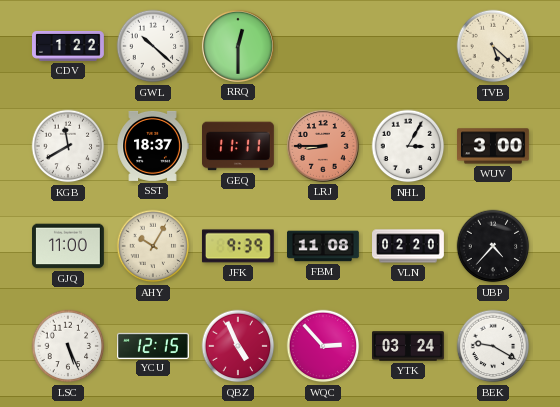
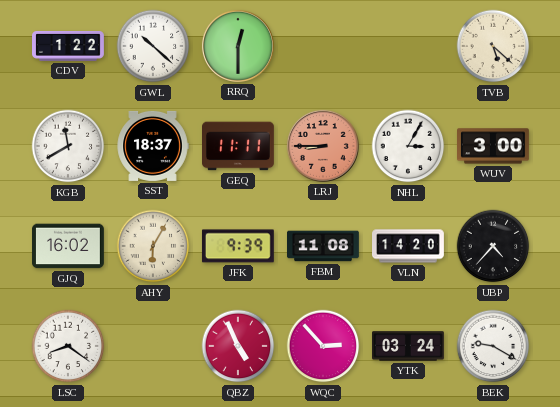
GJQ: 11:00 -> 16:02
AHY: 10:05 -> 6:05
VLN: 02:20 -> 14:20
LSC: 5:26 -> 8:21
YCU: 12:15 -> none
